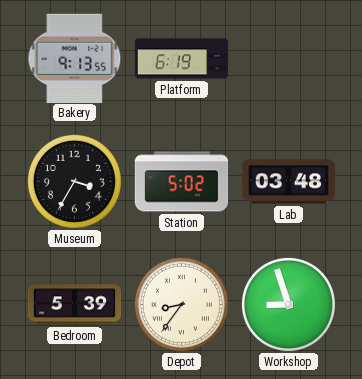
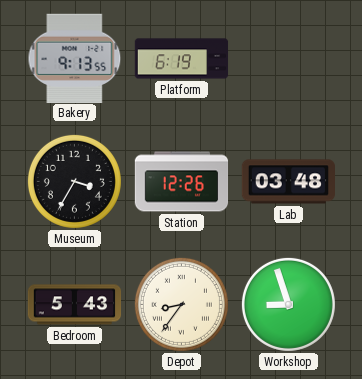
Station: 5:02 -> 12:26
Bedroom: 5:39 -> 5:43
